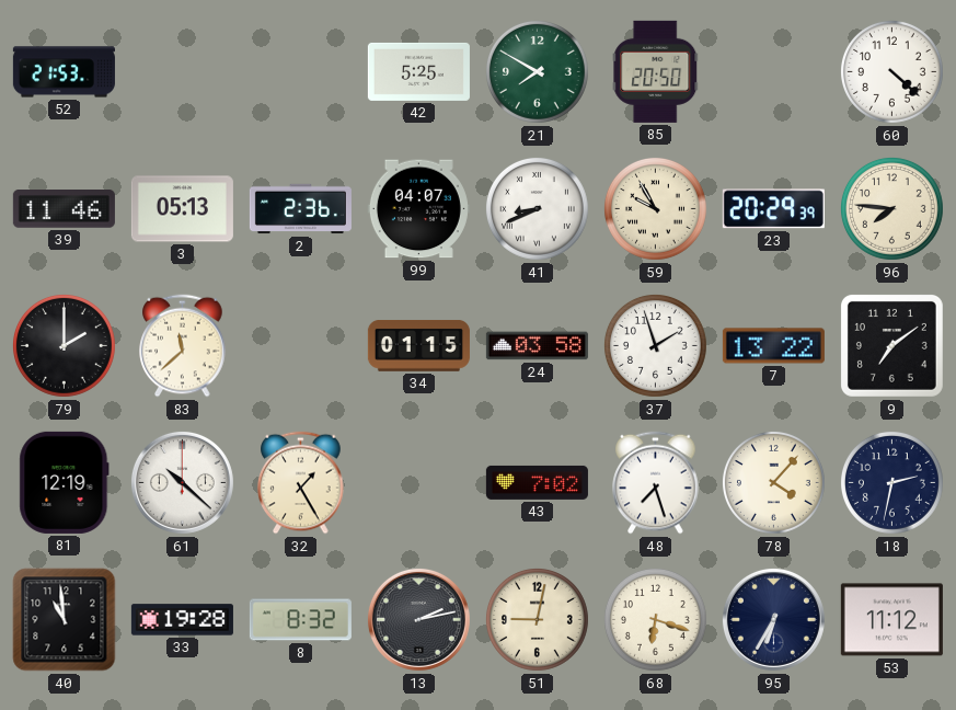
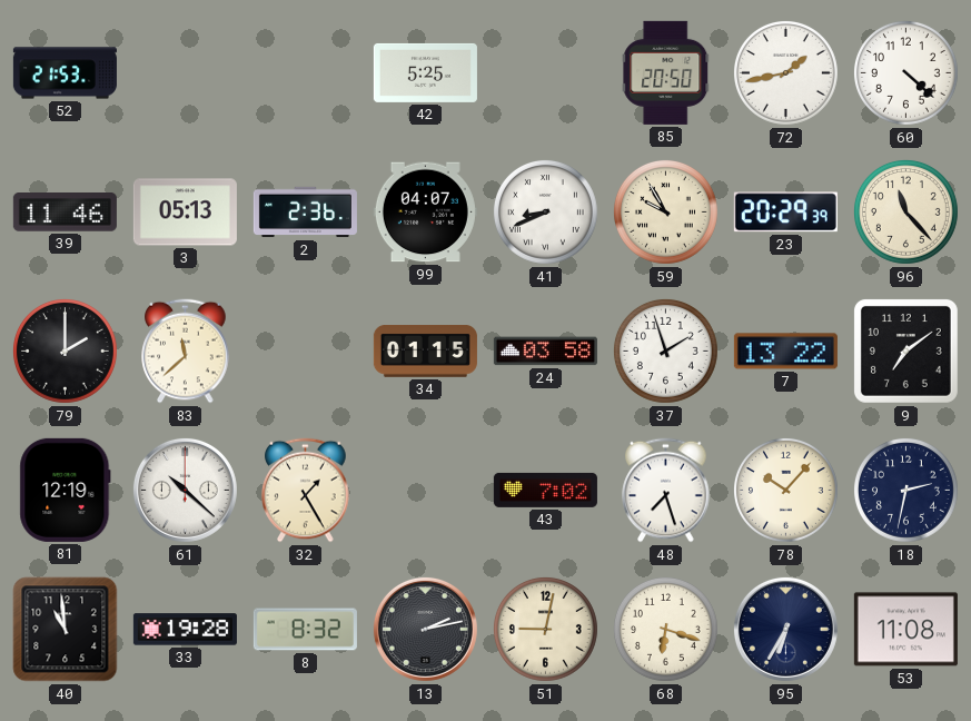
21: 7:50 -> none
72: none -> 1:43
96: 7:46 -> 11:23
78: 4:07 -> 10:07
53: 11:12 -> 11:08
